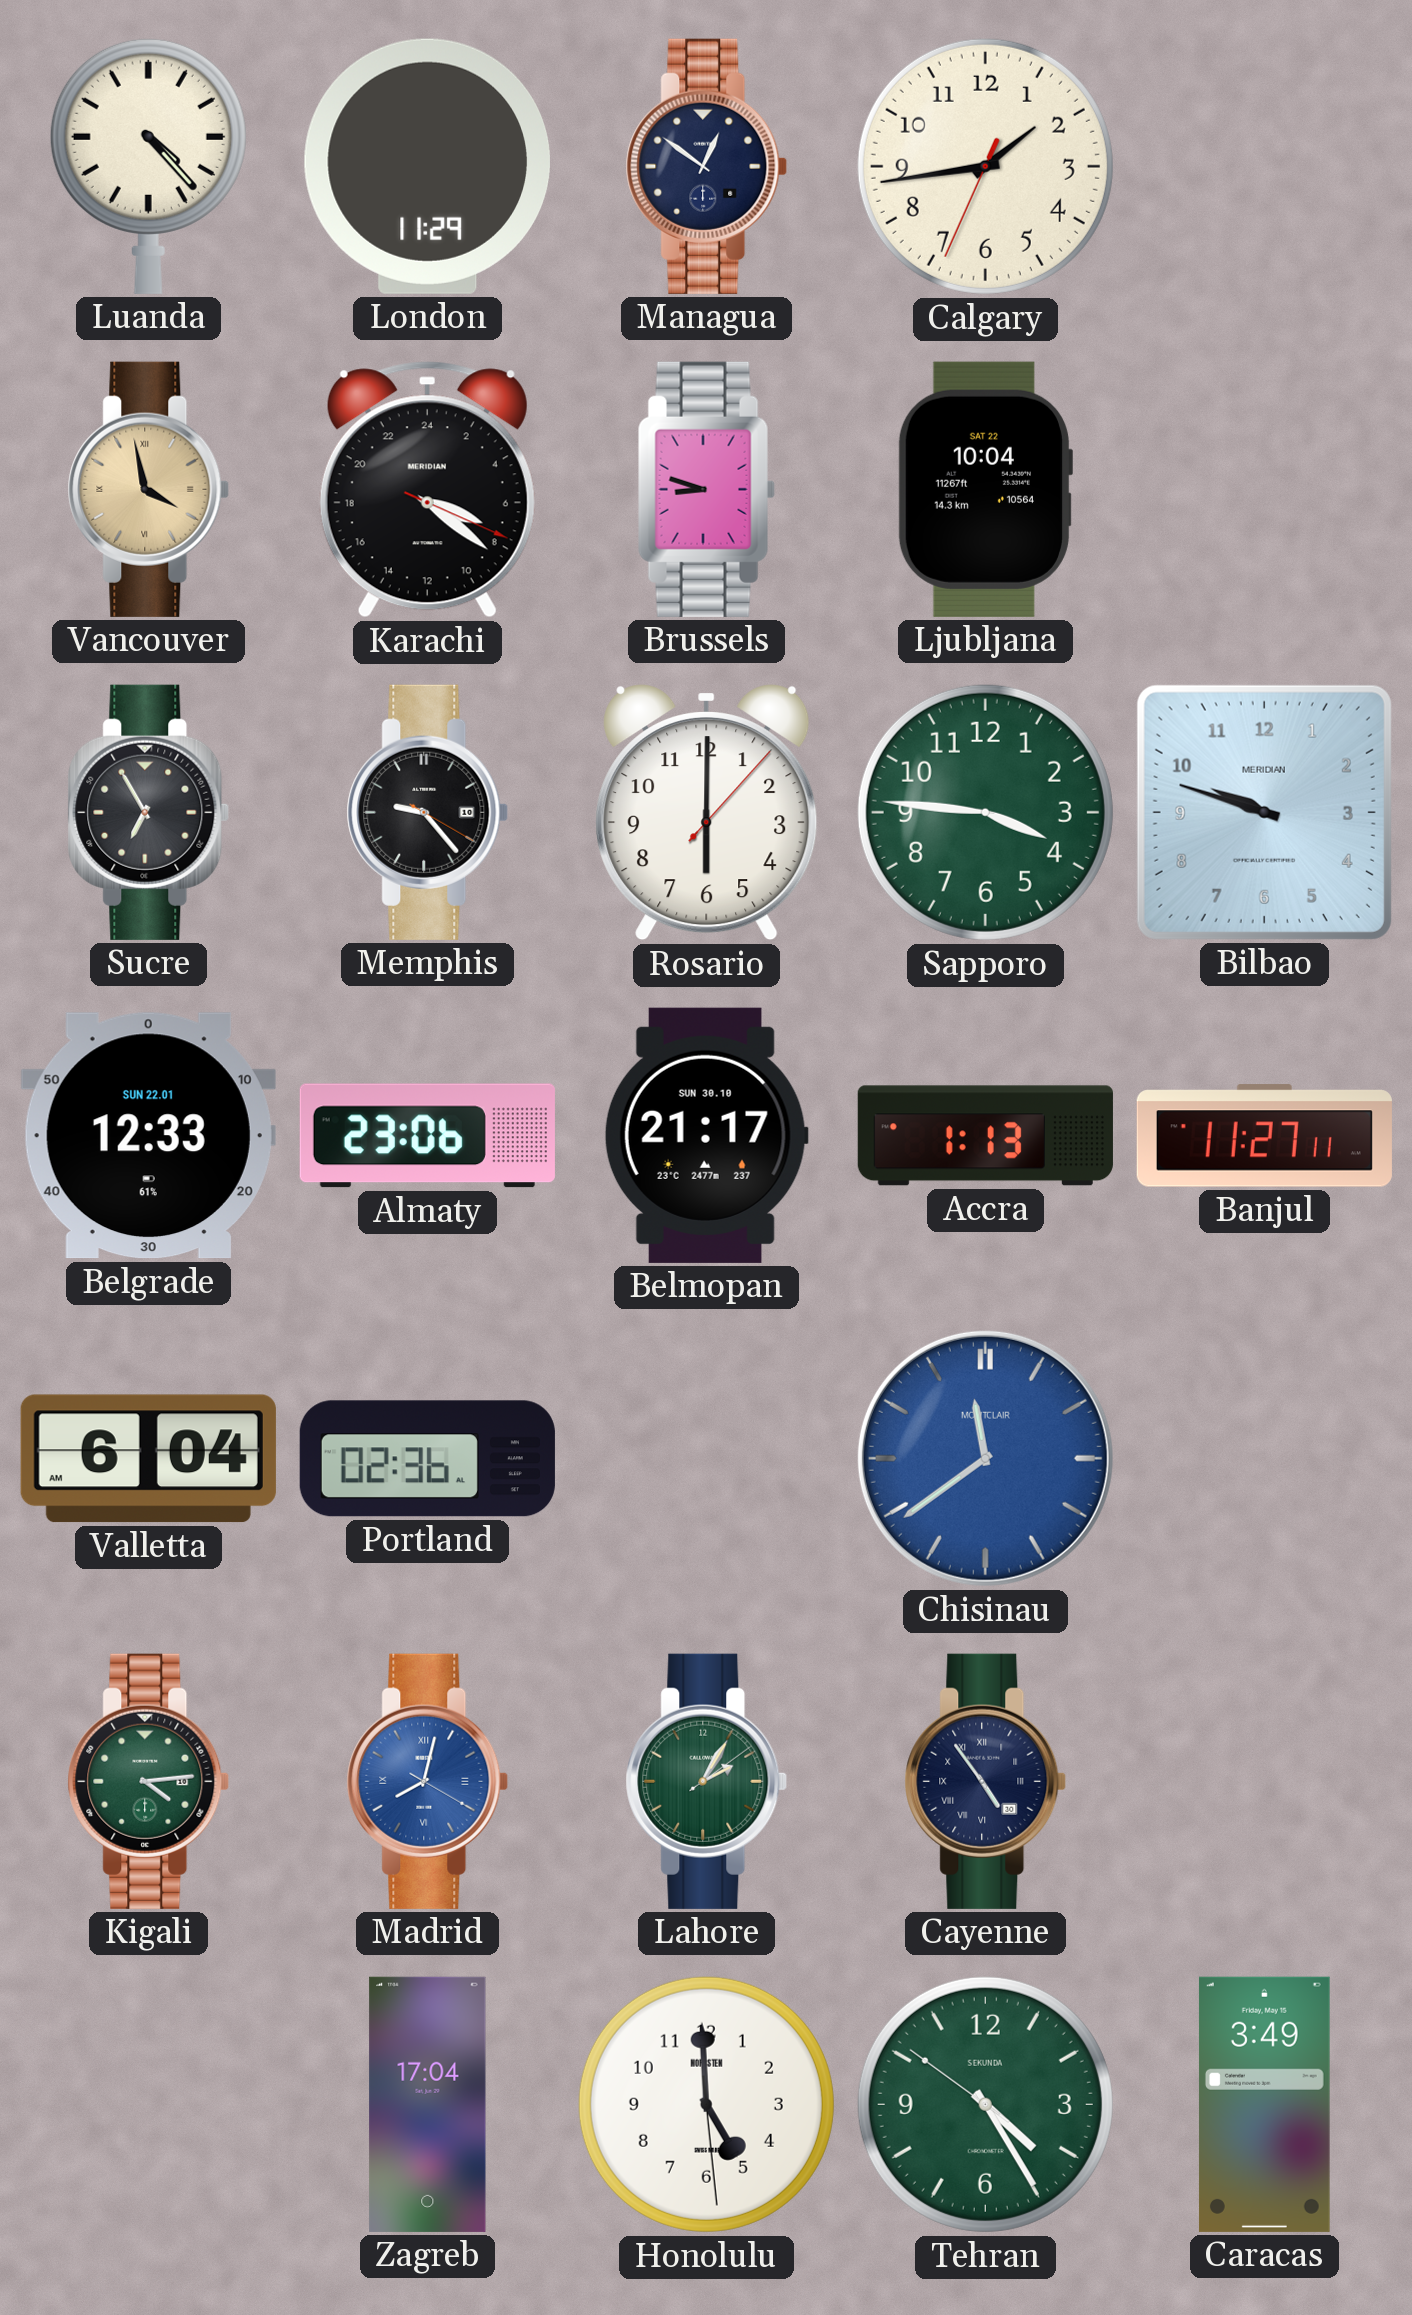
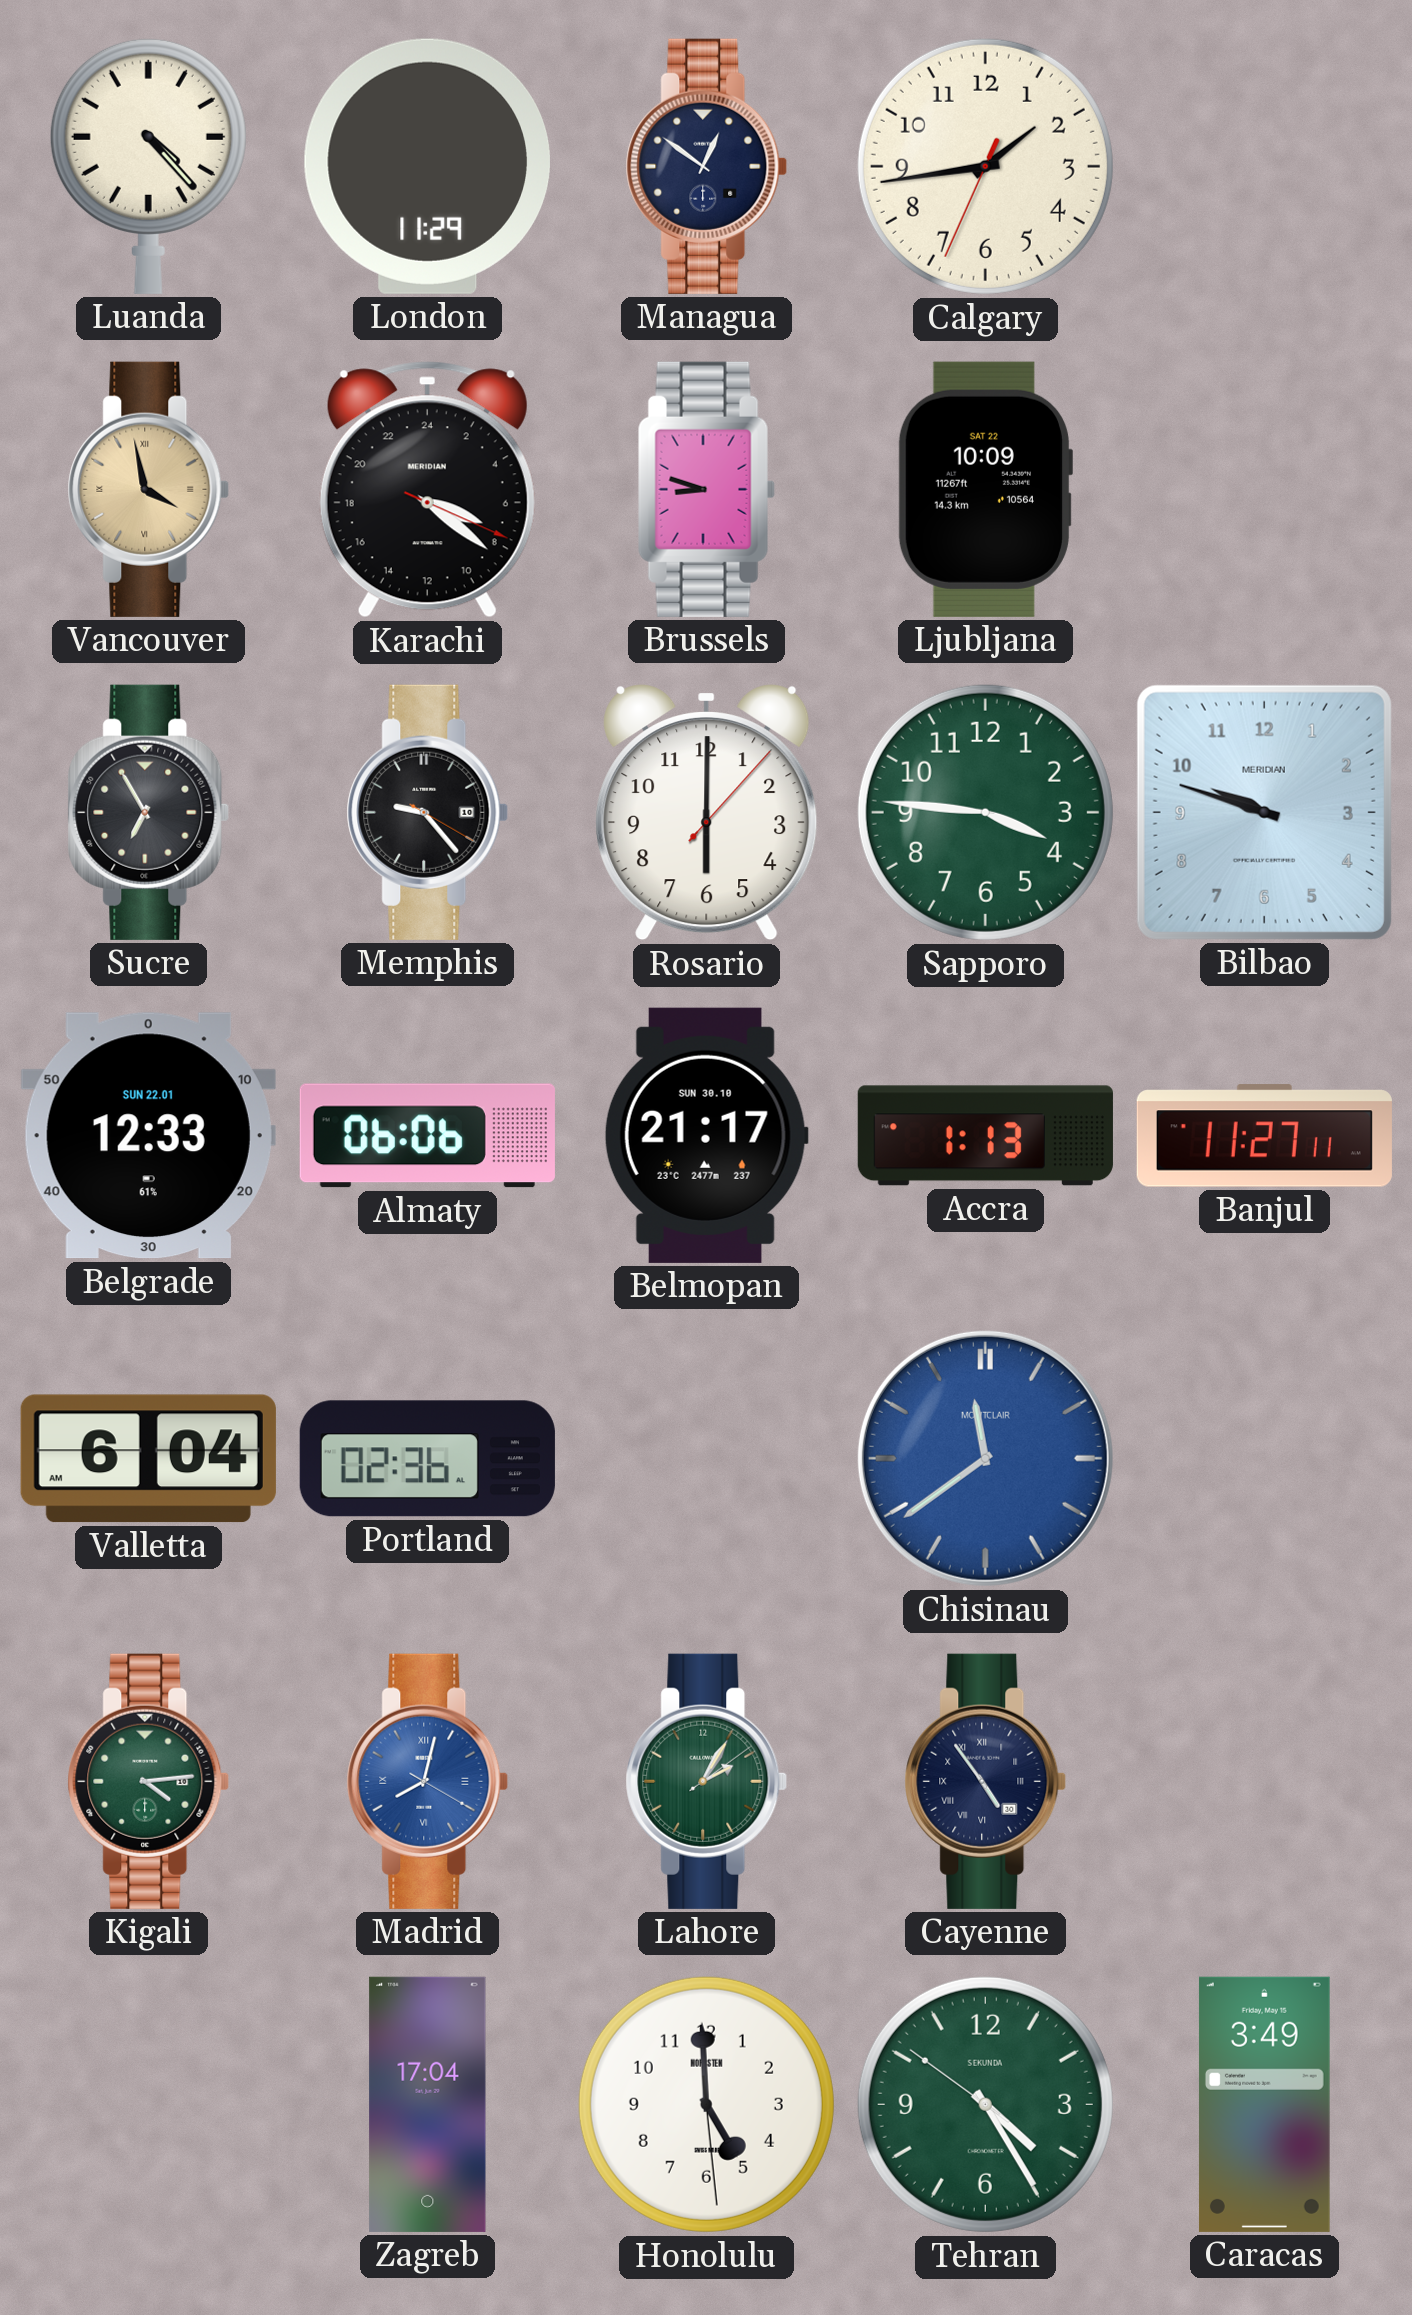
Ljubljana: 10:04 -> 10:09
Almaty: 23:06 -> 06:06
